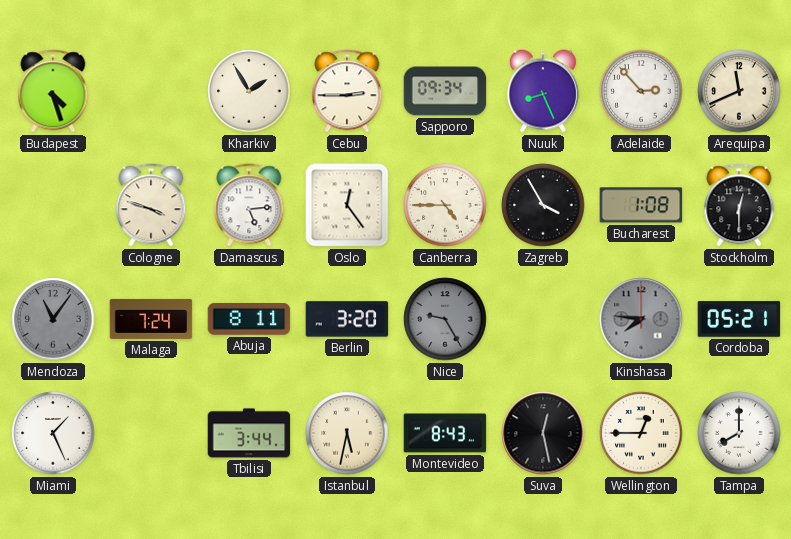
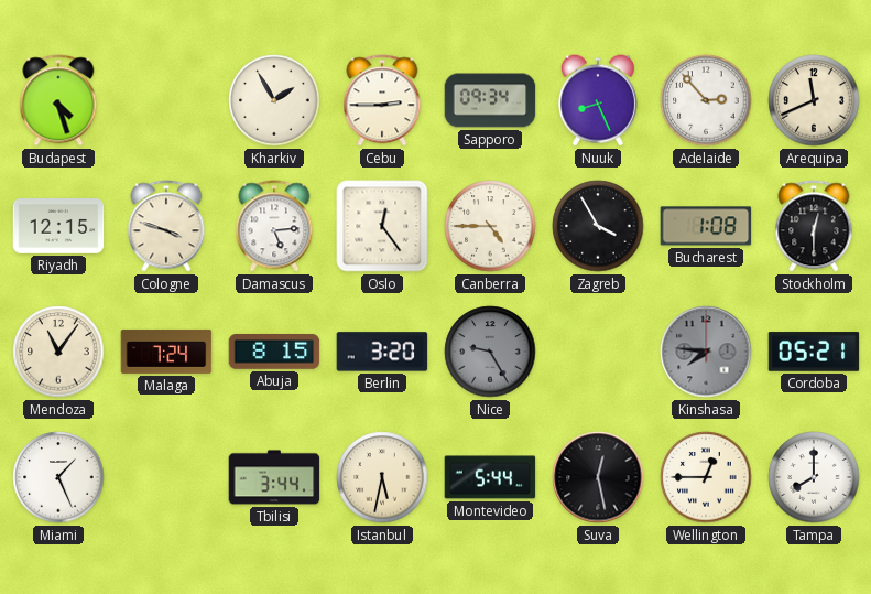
Riyadh: none -> 12:15
Mendoza dial: grey -> cream
Abuja: 8:11 -> 8:15
Montevideo: 8:43 -> 5:44
